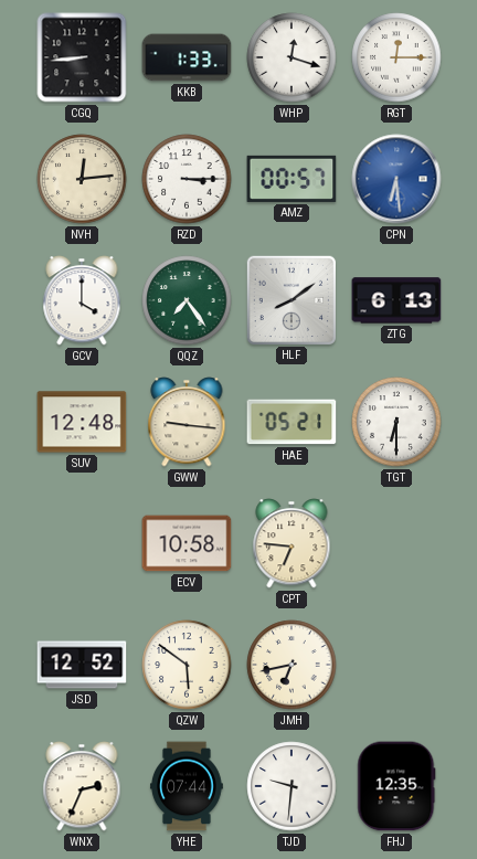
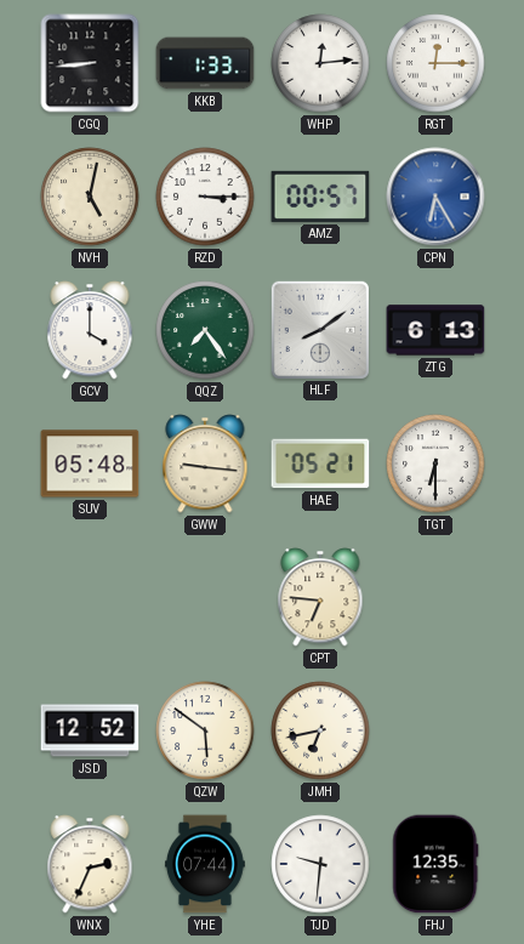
WHP: 12:18 -> 12:14
NVH: 12:14 -> 5:02
CPN: 6:29 -> 6:25
SUV: 12:48 -> 05:48
ECV: 10:58 -> none
